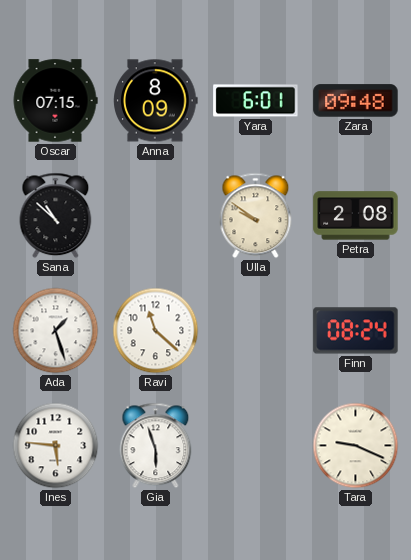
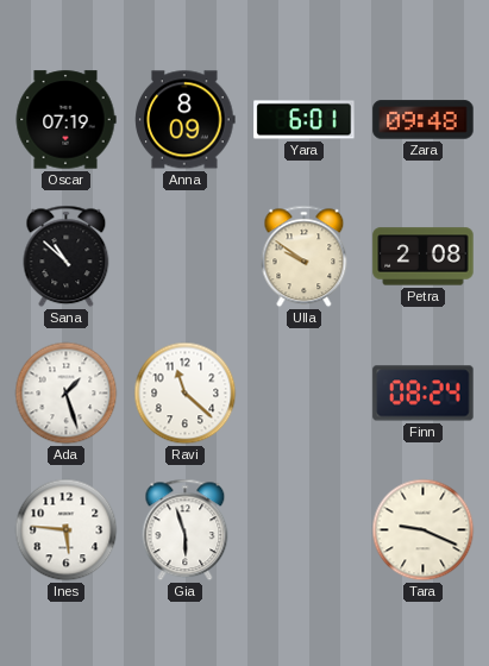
Oscar: 07:15 -> 07:19
